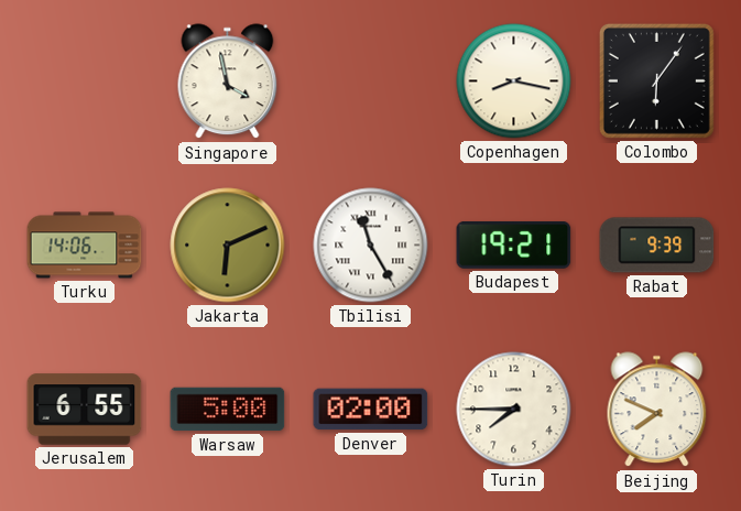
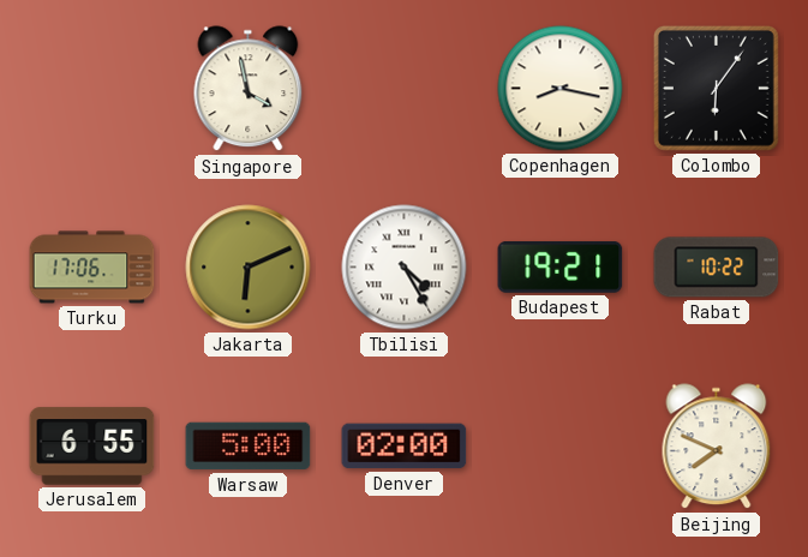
Turku: 14:06 -> 17:06
Tbilisi: 11:25 -> 4:25
Rabat: 9:39 -> 10:22
Turin: 7:45 -> none
